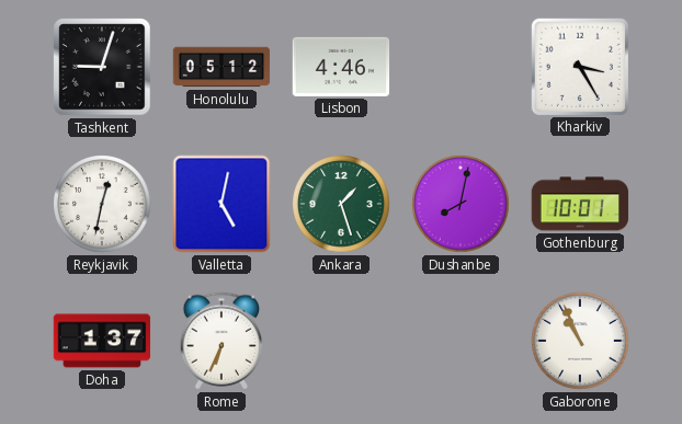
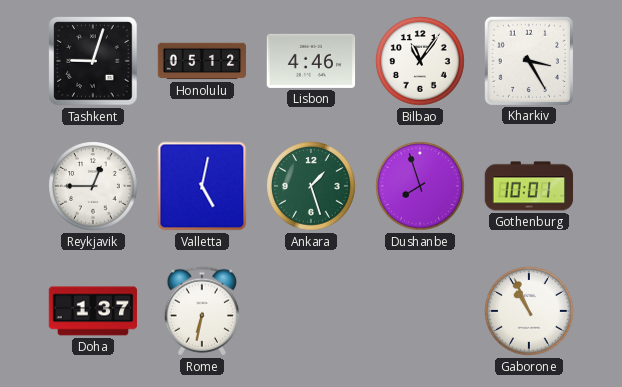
Bilbao: none -> 11:06
Reykjavik: 12:32 -> 12:45
Dushanbe: 8:02 -> 7:57
Rome: 6:34 -> 6:32
